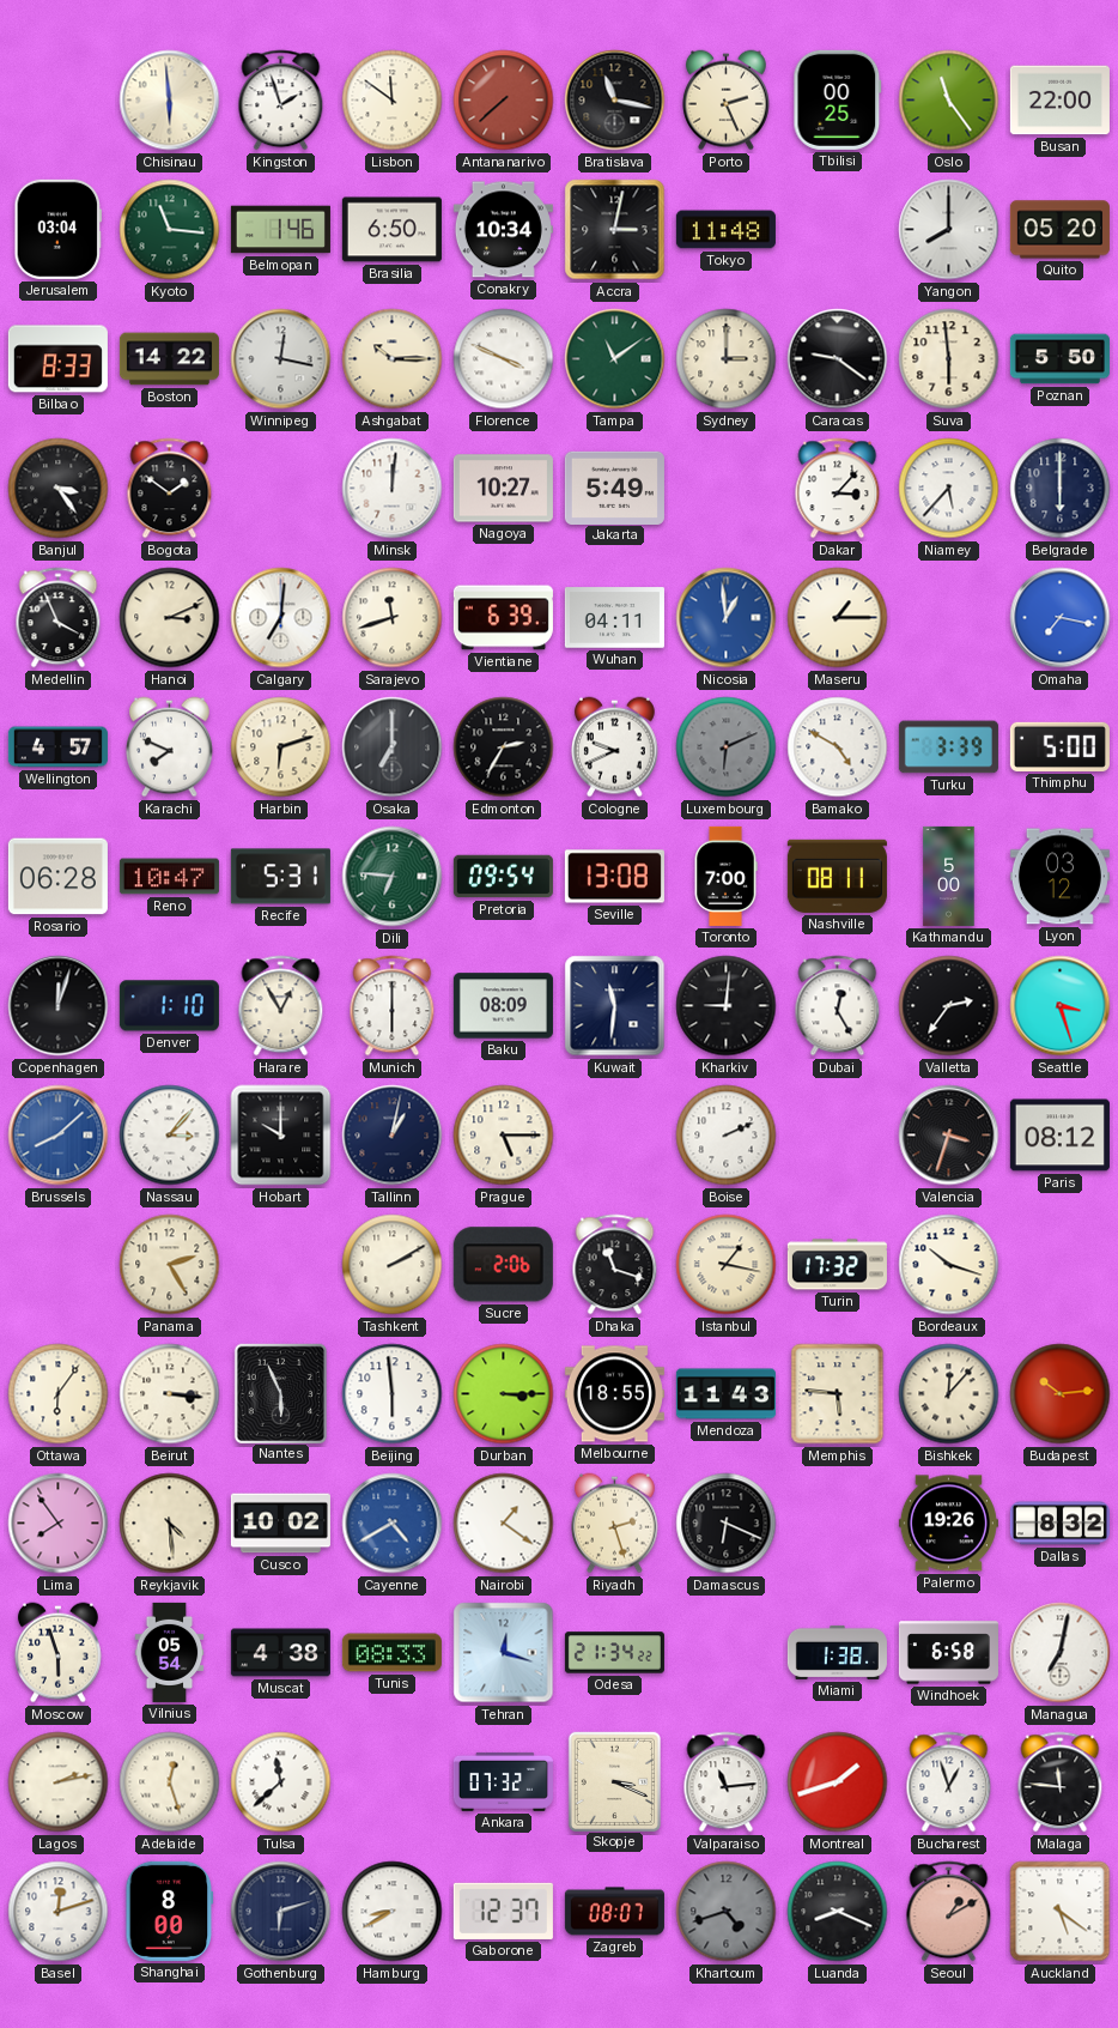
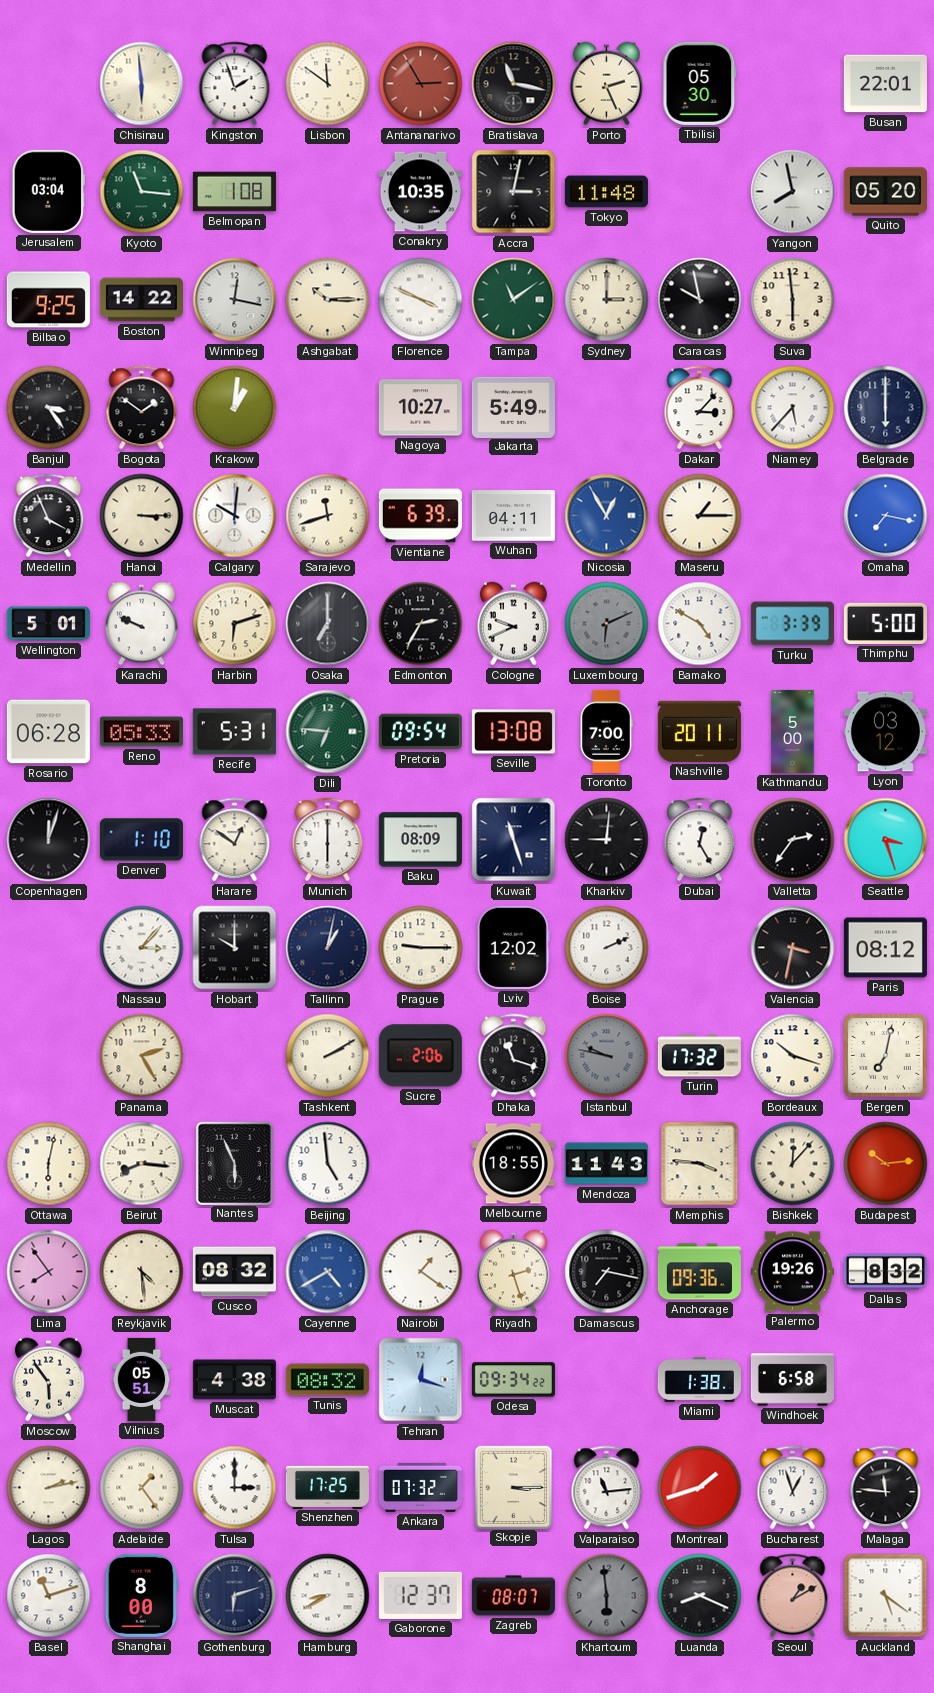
Antananarivo: 7:38 -> 2:55
Tbilisi: 00:25 -> 05:30
Oslo: 11:24 -> none
Busan: 22:00 -> 22:01
Belmopan: 1:46 -> 1:08
Brasilia: 6:50 -> none
Conakry: 10:34 -> 10:35
Yangon: 8:00 -> 7:58
Bilbao: 8:33 -> 9:25
Caracas: 9:21 -> 9:58
Poznan: 5:50 -> none
Krakow: none -> 1:01
Minsk: 12:01 -> none
Hanoi: 3:11 -> 3:15
Calgary: 7:01 -> 10:01
Nicosia: 12:59 -> 12:55
Wellington: 4:57 -> 5:01
Karachi: 7:49 -> 9:49
Reno: 10:47 -> 05:33
Nashville: 08:11 -> 20:11
Harare: 12:55 -> 12:51
Kuwait: 11:31 -> 11:27
Brussels: 8:08 -> none
Prague: 5:15 -> 9:15
Lviv: none -> 12:02
Valencia: 3:33 -> 3:32
Istanbul: 1:17 -> 9:47
Istanbul dial: cream -> grey
Bergen: none -> 7:02
Ottawa: 6:06 -> 6:02
Beirut: 3:16 -> 8:16
Beijing: 5:59 -> 4:59
Durban: 3:15 -> none
Memphis: 5:46 -> 3:46
Cusco: 10:02 -> 08:32
Damascus: 6:19 -> 7:17
Anchorage: none -> 09:36
Moscow: 5:57 -> 5:54
Vilnius: 05:54 -> 05:51
Tunis: 08:33 -> 08:32
Odesa: 21:34 -> 09:34
Managua: 7:02 -> none
Adelaide: 12:27 -> 1:24
Tulsa: 11:38 -> 3:00
Shenzhen: none -> 17:25
Skopje: 3:19 -> 3:15
Basel: 12:12 -> 11:12
Khartoum: 4:42 -> 5:59
